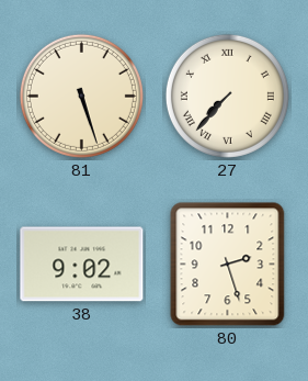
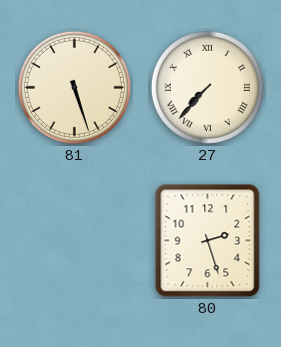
38: 9:02 -> none
